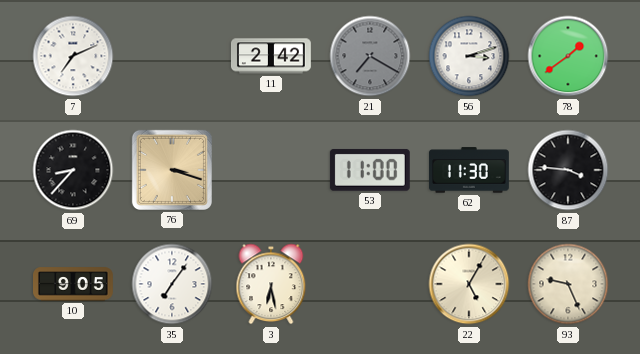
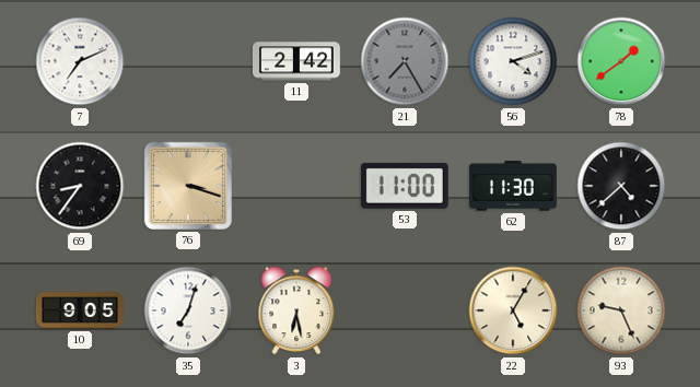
21: 7:20 -> 7:25
56: 3:12 -> 4:12
69: 8:37 -> 8:36
87: 3:46 -> 4:38
35: 7:06 -> 7:03
